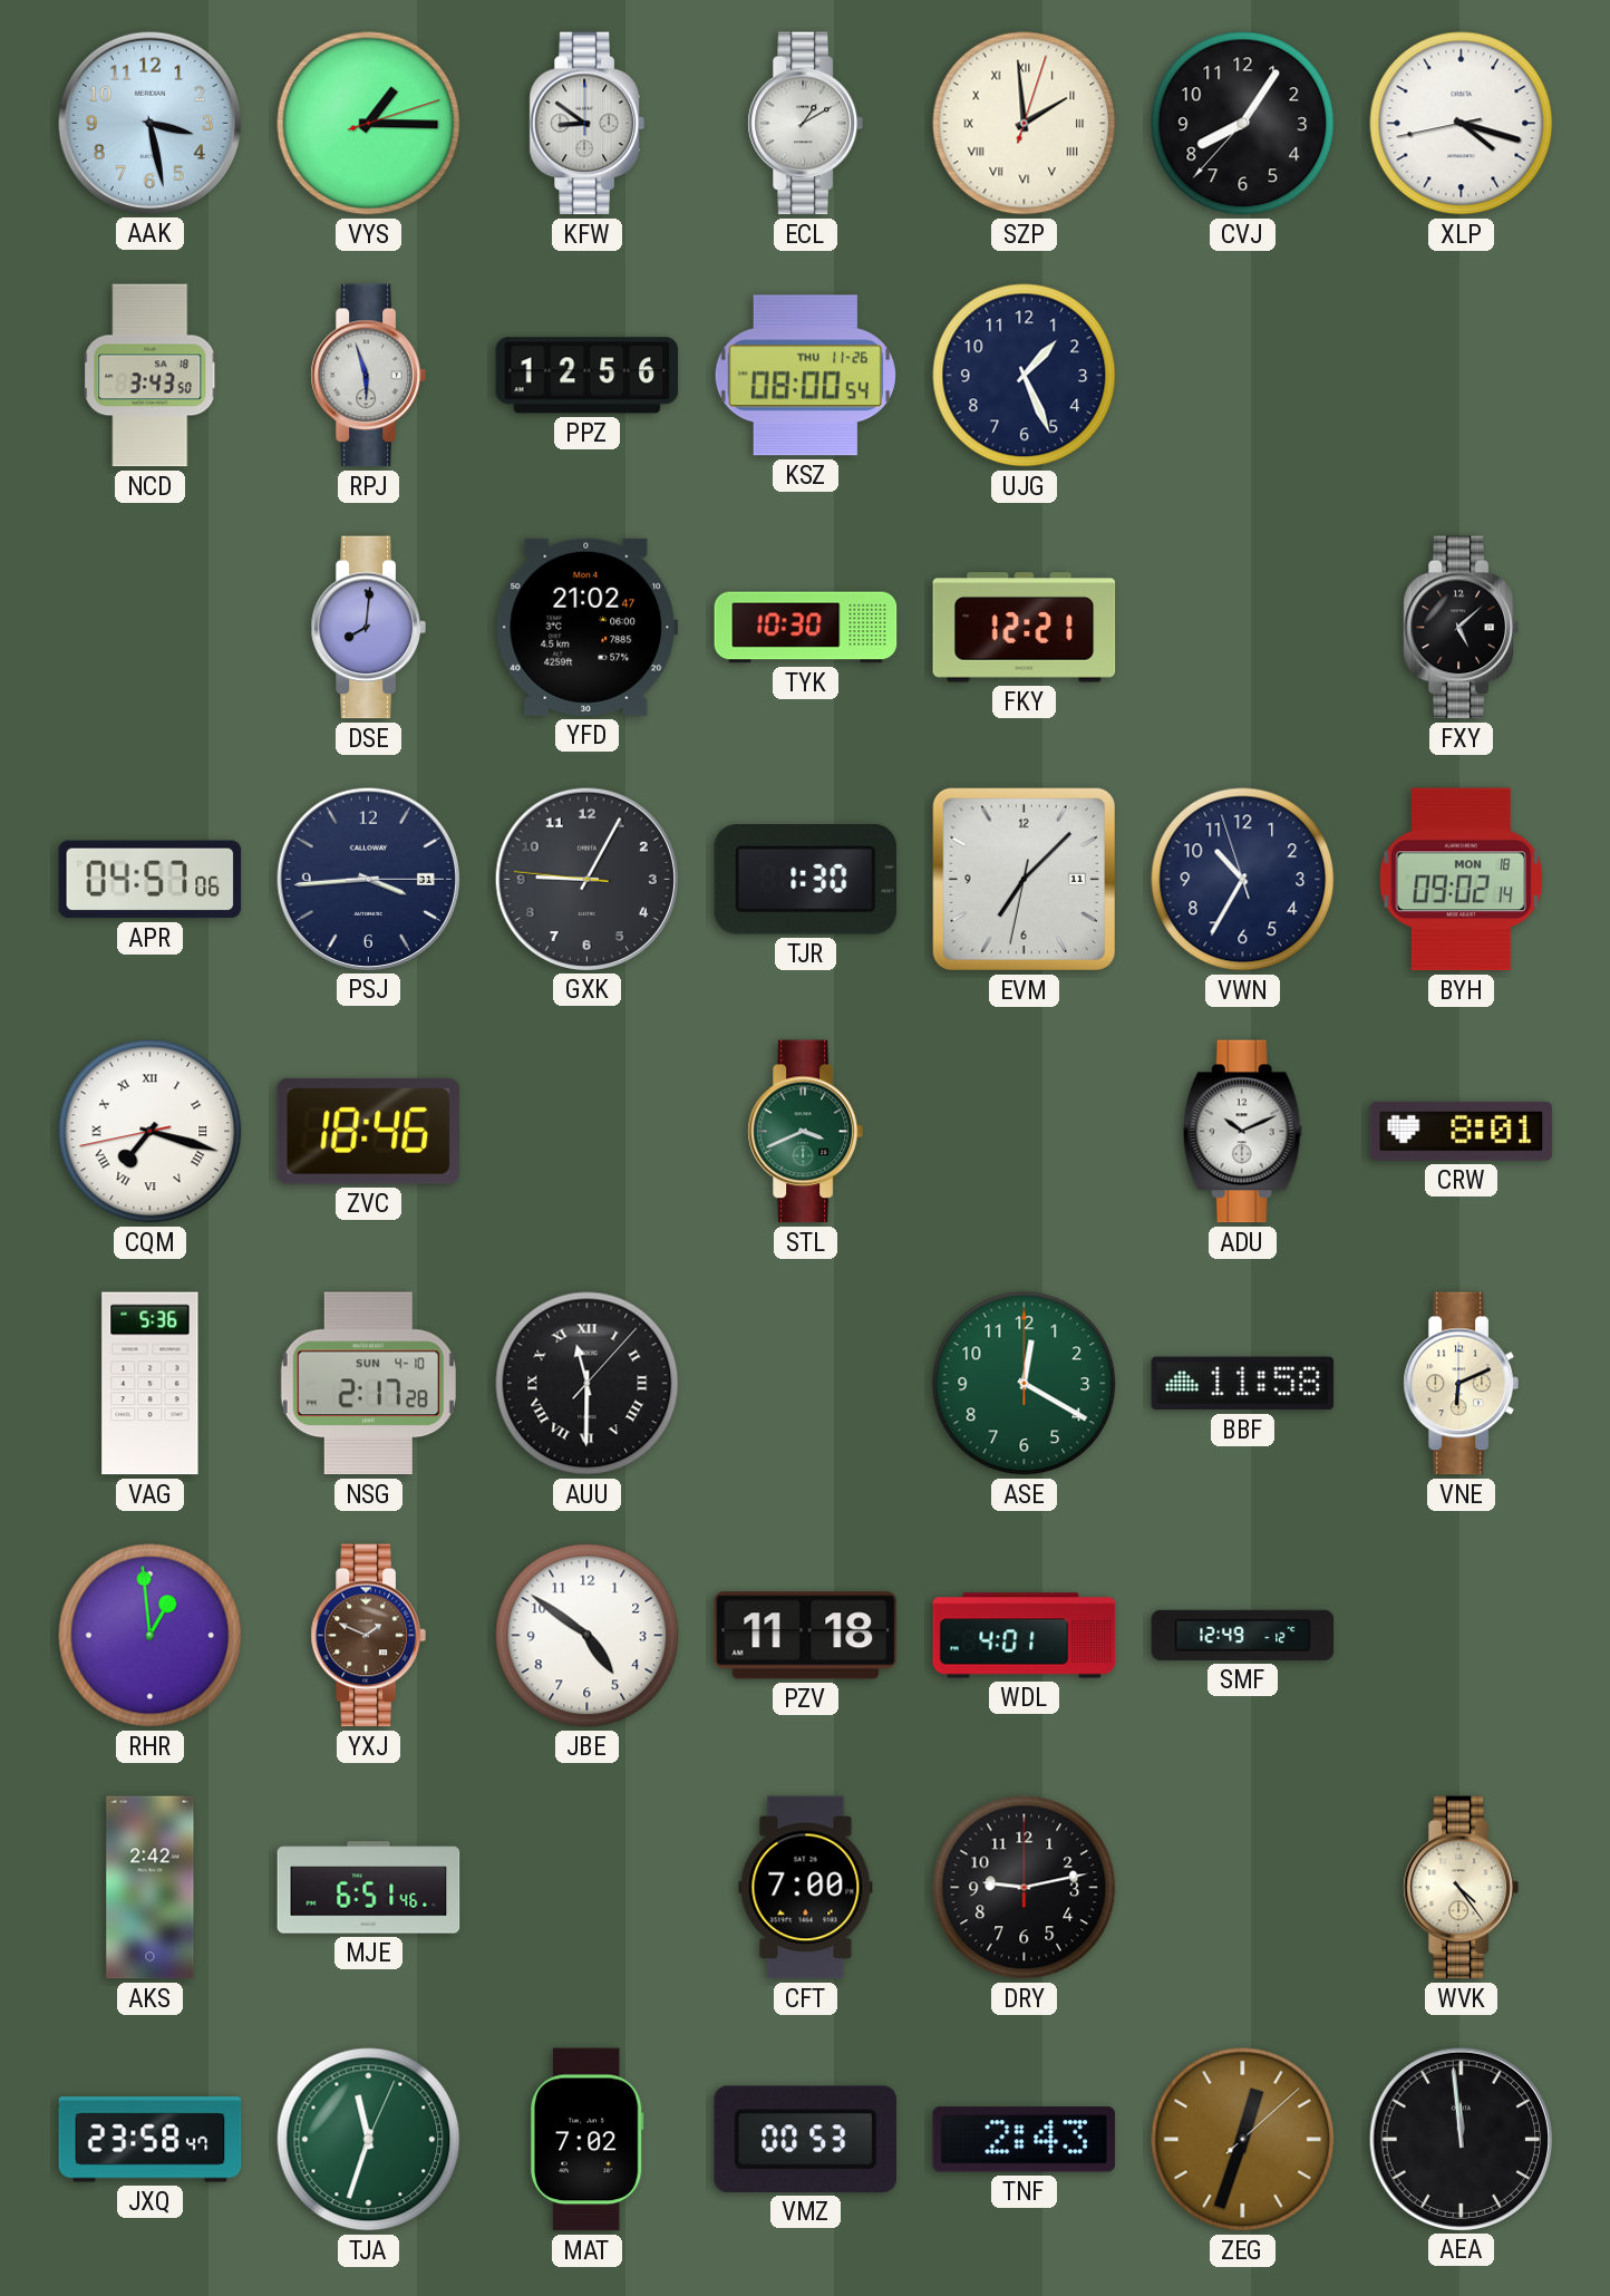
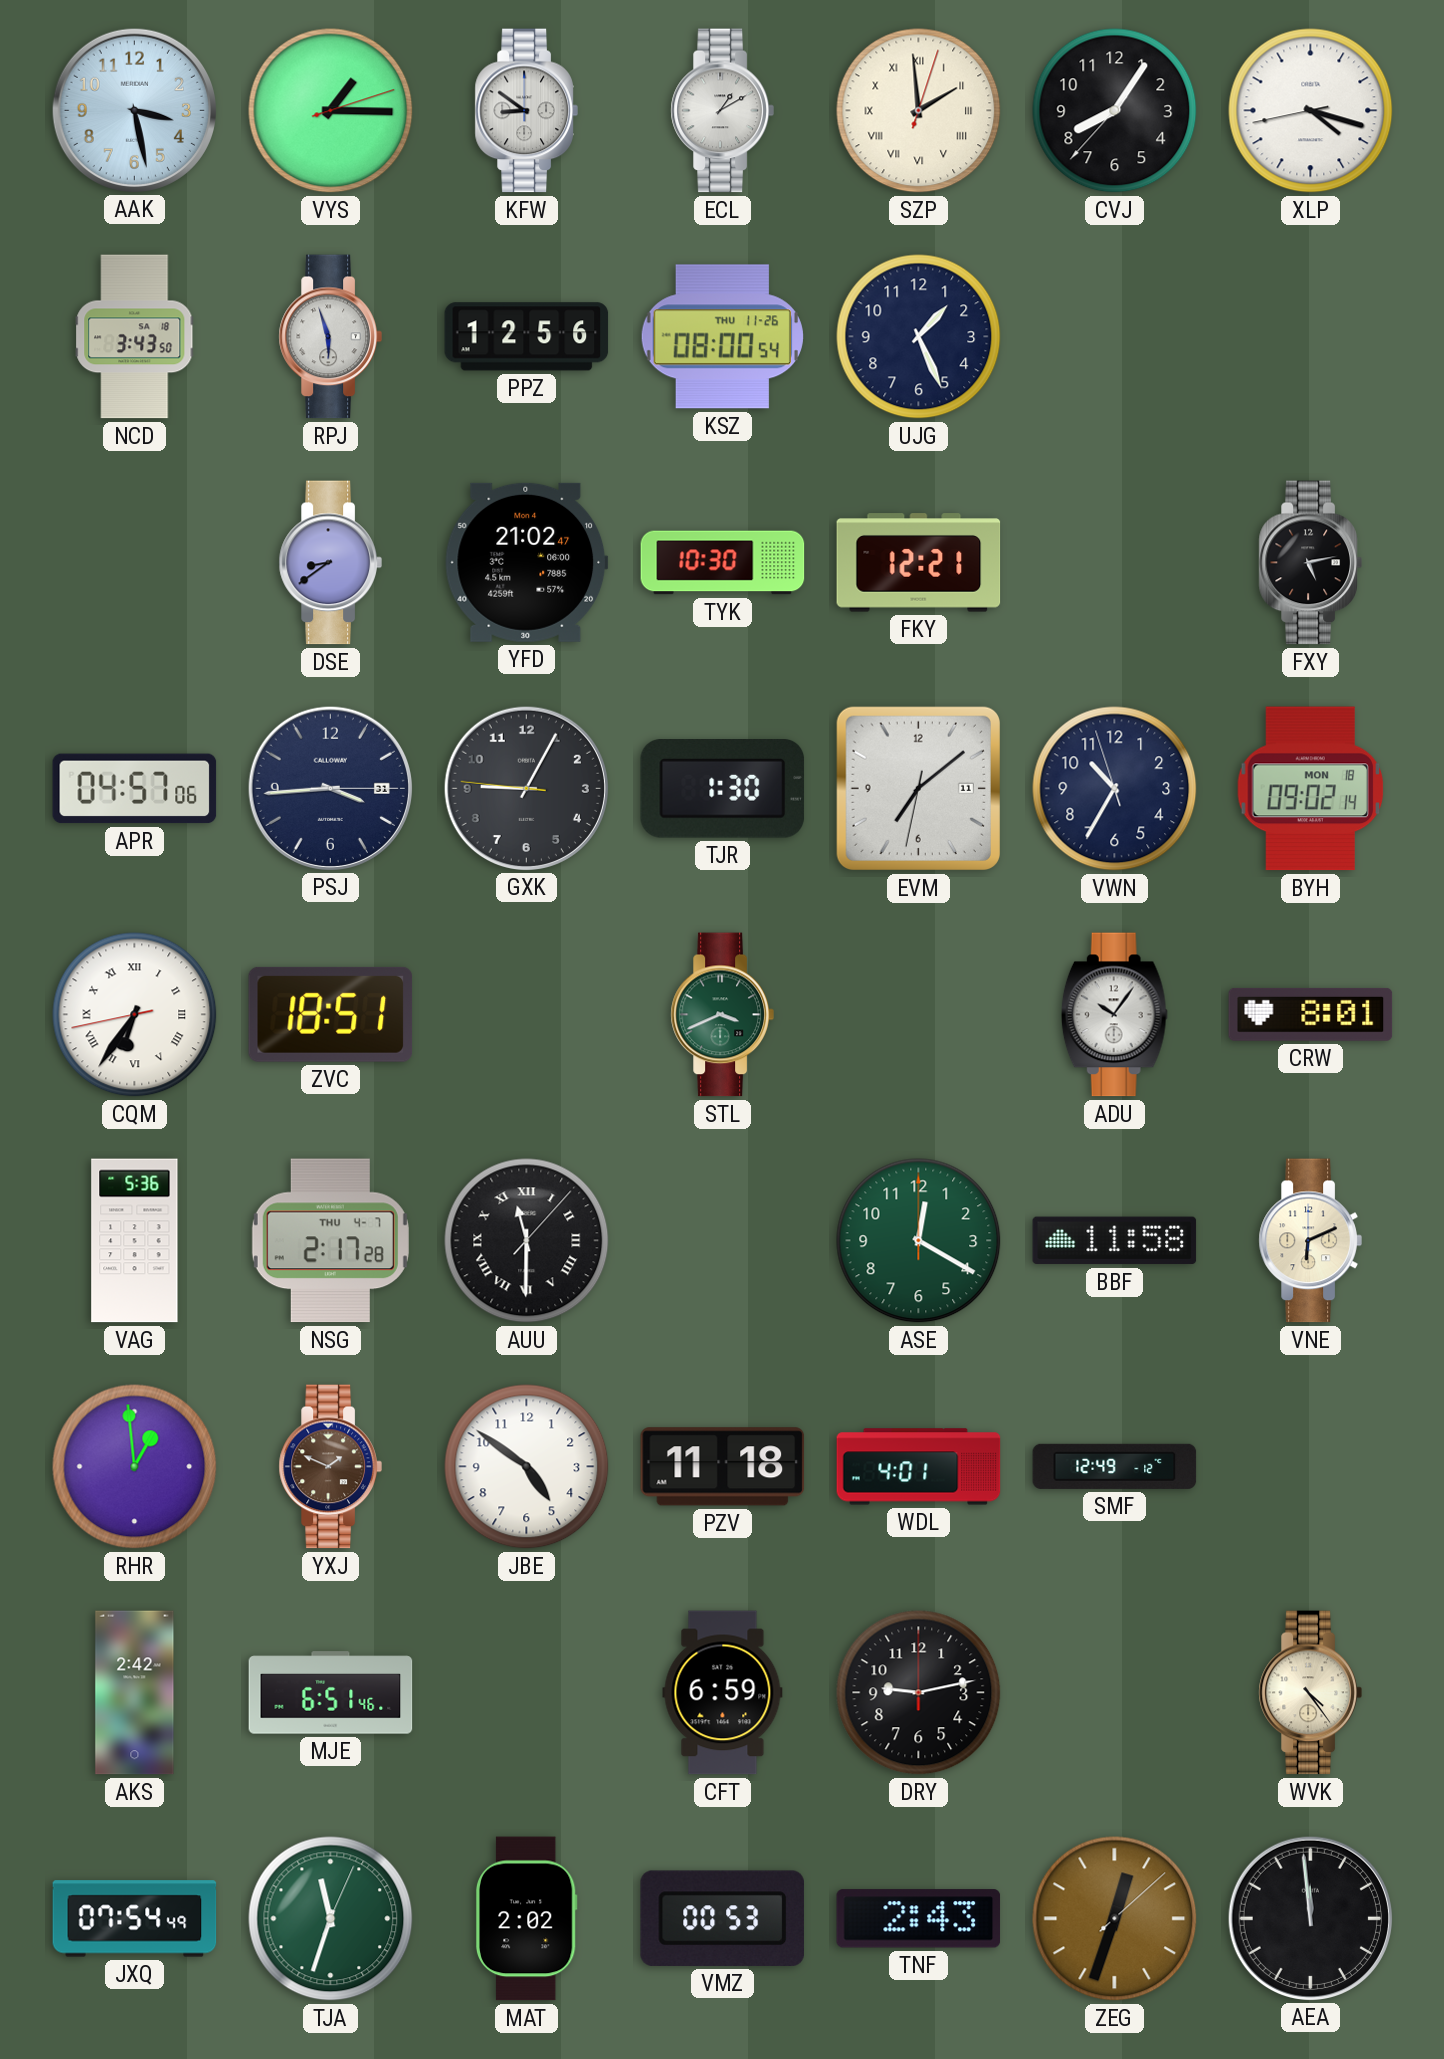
DSE: 8:01 -> 8:39
FXY: 5:08 -> 5:13
EVM: 7:07 -> 7:08
CQM: 7:17 -> 6:35
ZVC: 18:46 -> 18:51
ADU: 10:11 -> 10:06
NSG date: SUN 4-10 -> THU 4-7
CFT: 7:00 -> 6:59
JXQ: 23:58 -> 07:54
MAT: 7:02 -> 2:02
